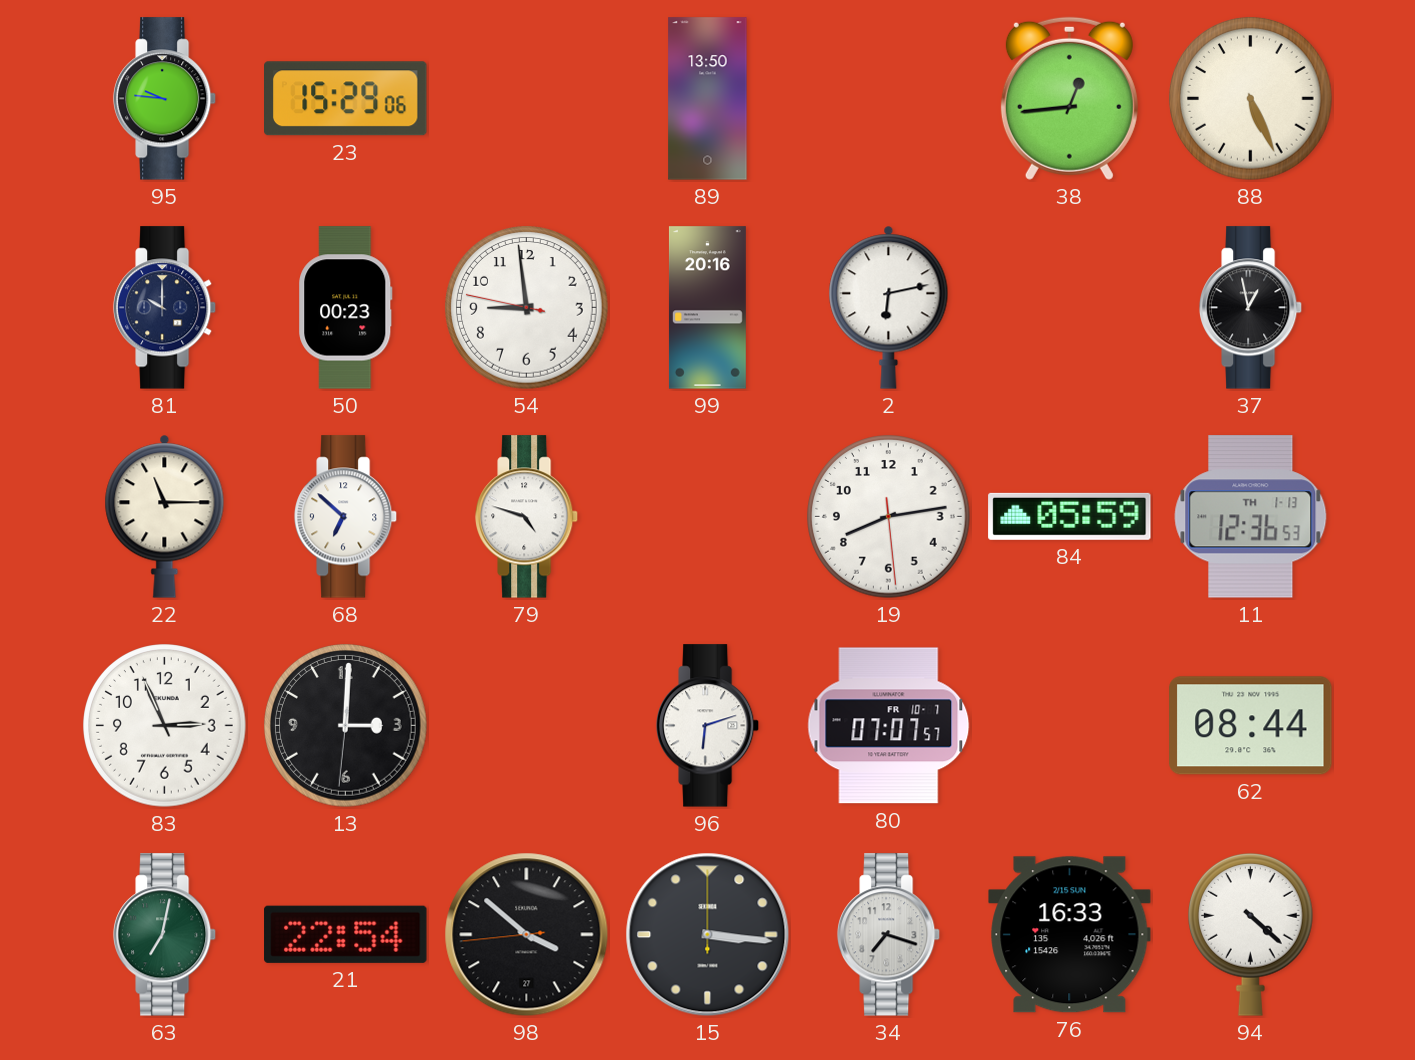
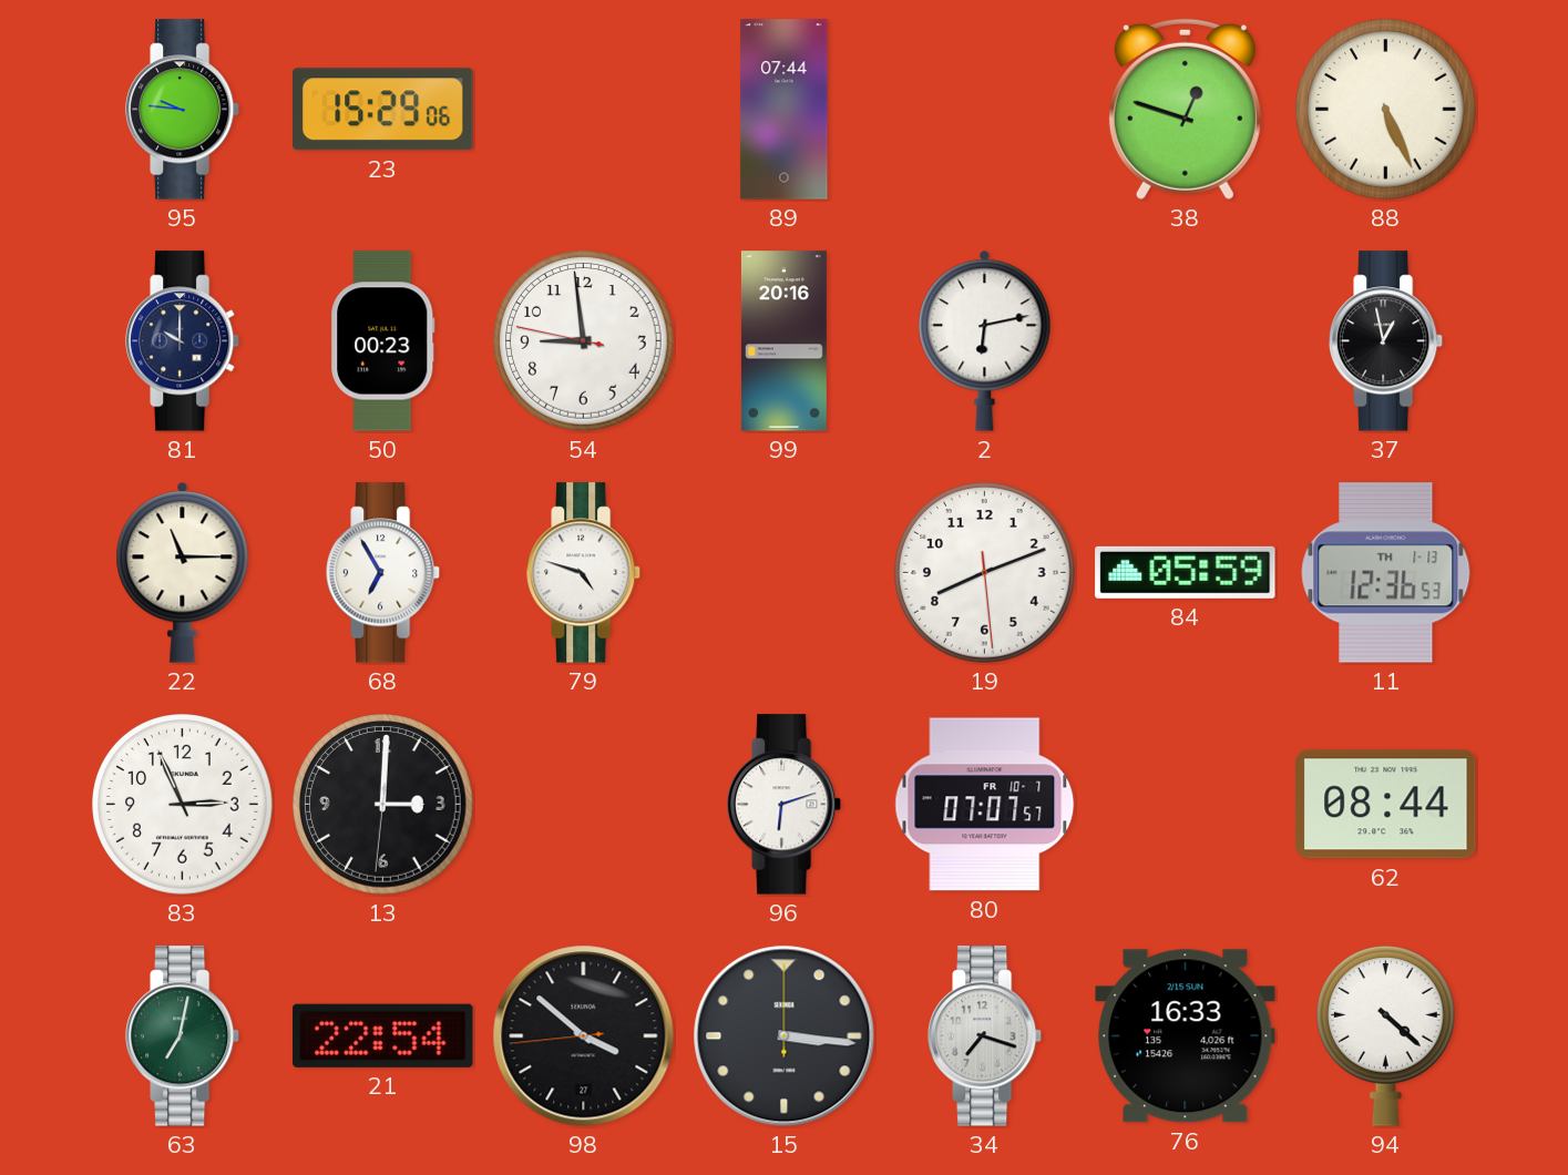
89: 13:50 -> 07:44
38: 12:44 -> 12:48
68: 6:52 -> 6:55
19: 8:13 -> 8:11
